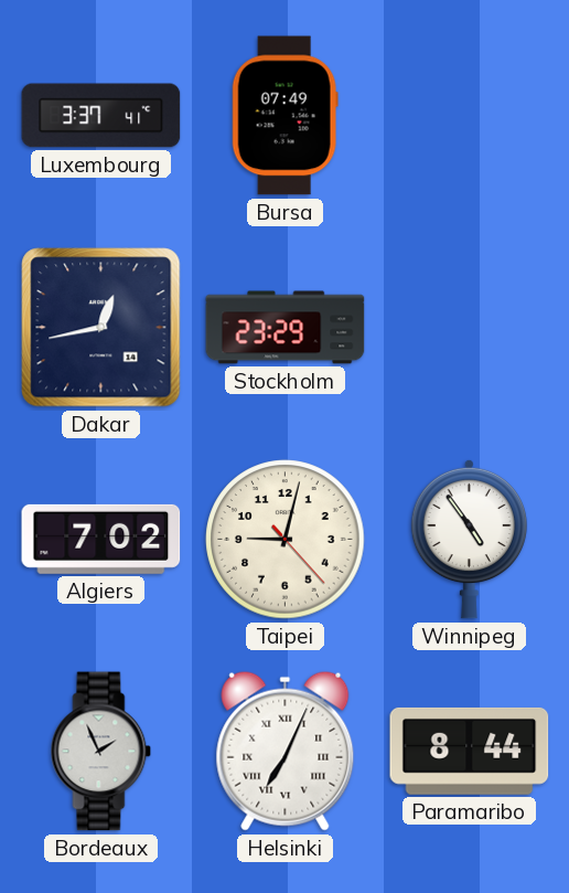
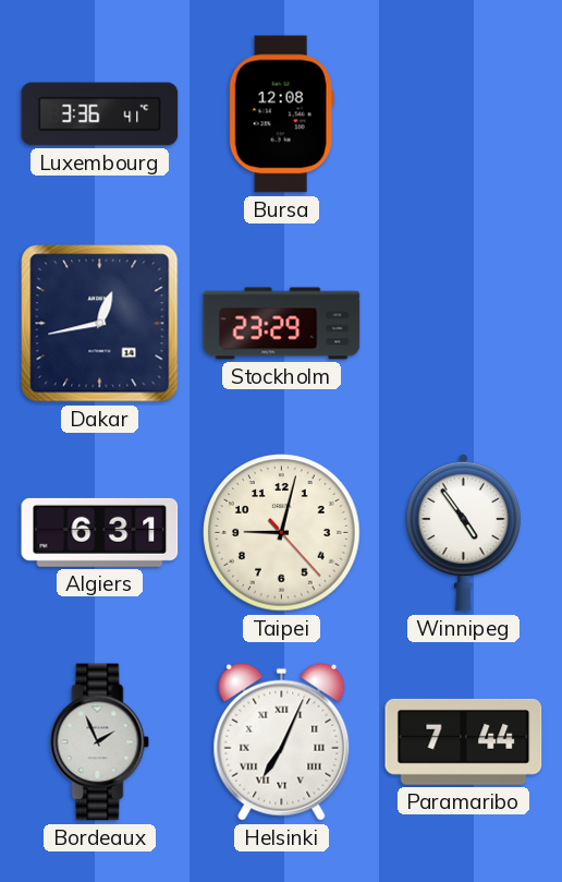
Luxembourg: 3:37 -> 3:36
Bursa: 07:49 -> 12:08
Algiers: 7:02 -> 6:31
Paramaribo: 8:44 -> 7:44
